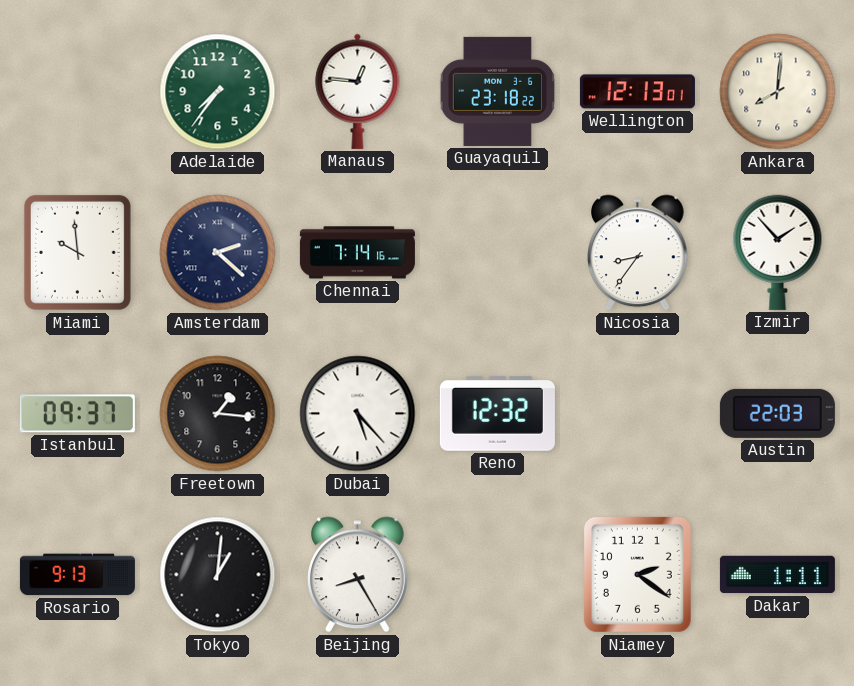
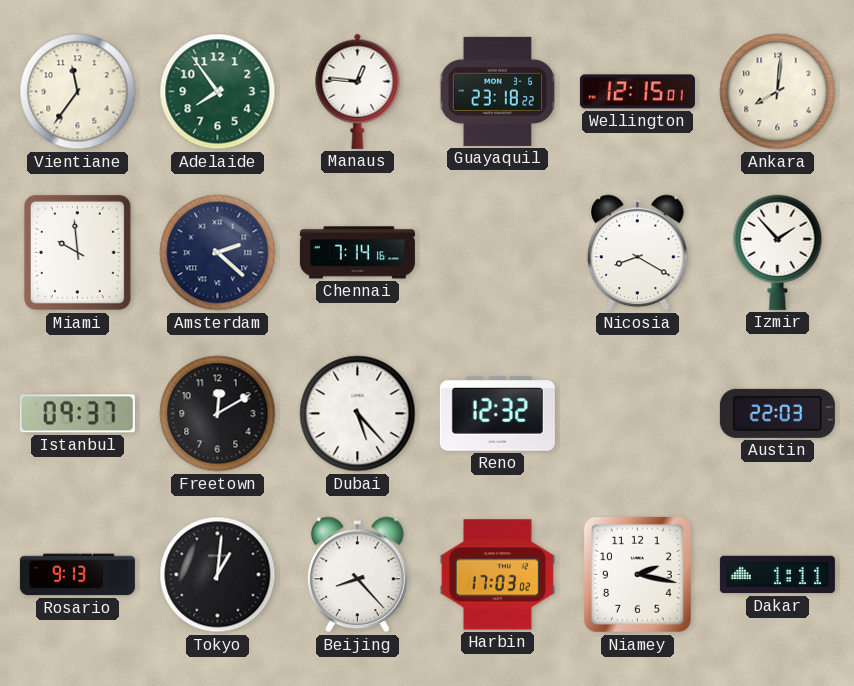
Vientiane: none -> 11:36
Adelaide: 7:36 -> 7:54
Wellington: 12:13 -> 12:15
Nicosia: 8:36 -> 8:20
Freetown: 1:16 -> 12:10
Beijing: 8:25 -> 8:23
Harbin: none -> 17:03
Niamey: 2:21 -> 2:17
